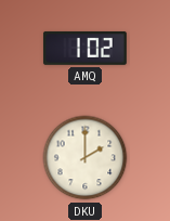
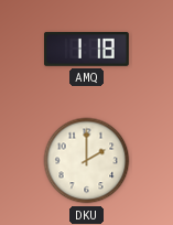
AMQ: 1:02 -> 1:18
